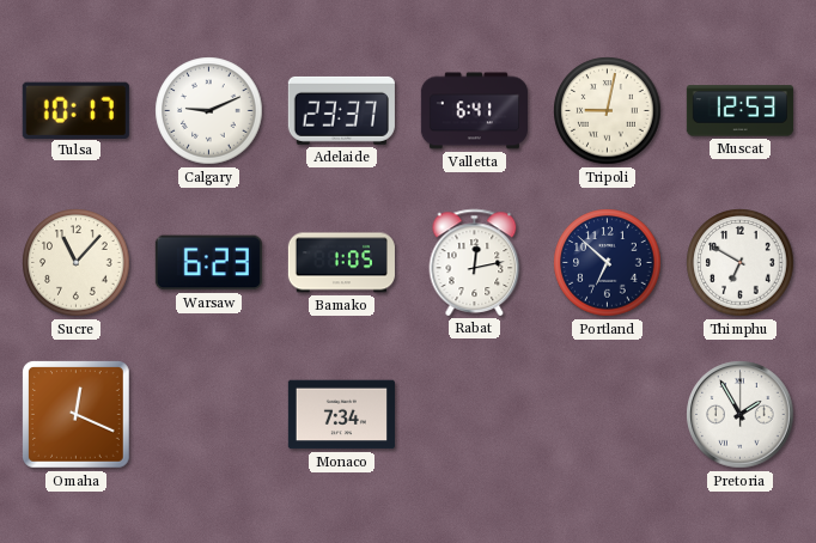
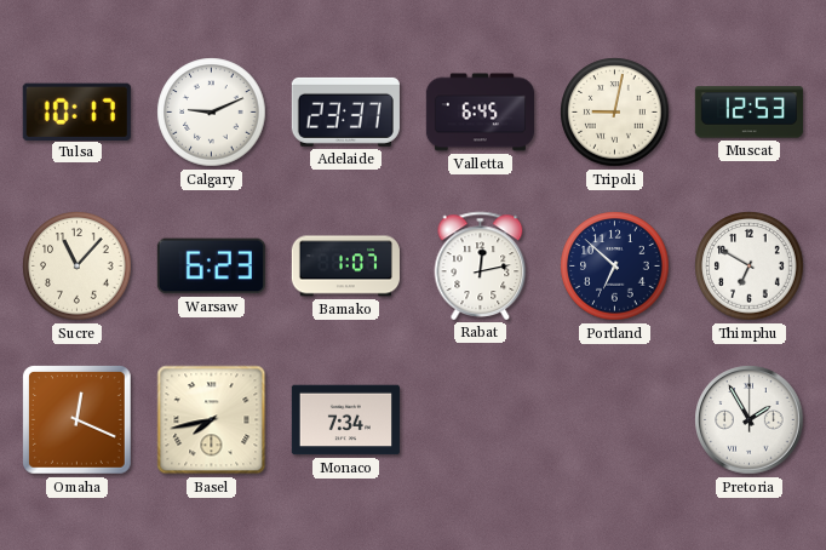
Valletta: 6:41 -> 6:45
Bamako: 1:05 -> 1:07
Basel: none -> 7:43
